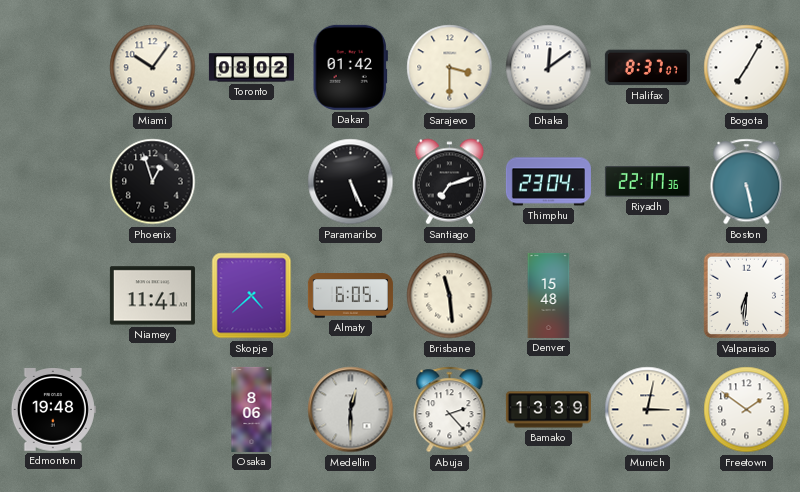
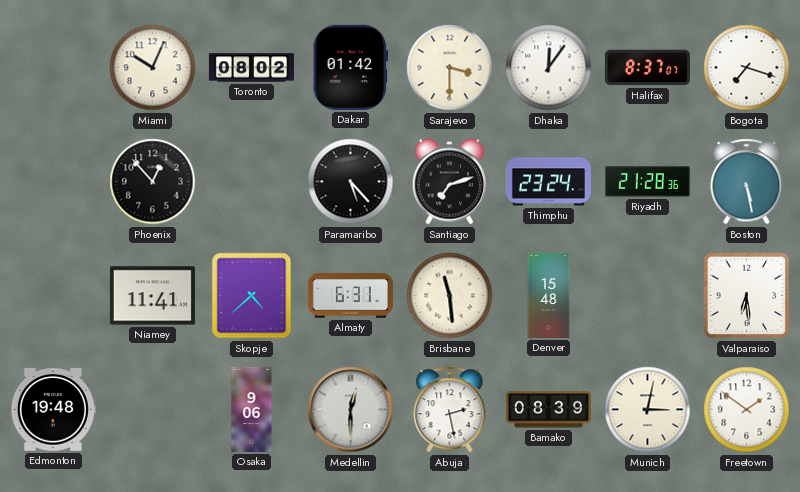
Miami: 10:06 -> 10:04
Dhaka: 12:09 -> 12:06
Bogota: 7:05 -> 7:18
Phoenix: 12:57 -> 12:53
Paramaribo: 5:26 -> 5:23
Thimphu: 23:04 -> 23:24
Riyadh: 22:17 -> 21:28
Almaty: 6:05 -> 6:31
Valparaiso: 6:31 -> 6:29
Osaka: 8:06 -> 9:06
Abuja: 2:23 -> 2:28
Bamako: 13:39 -> 08:39
